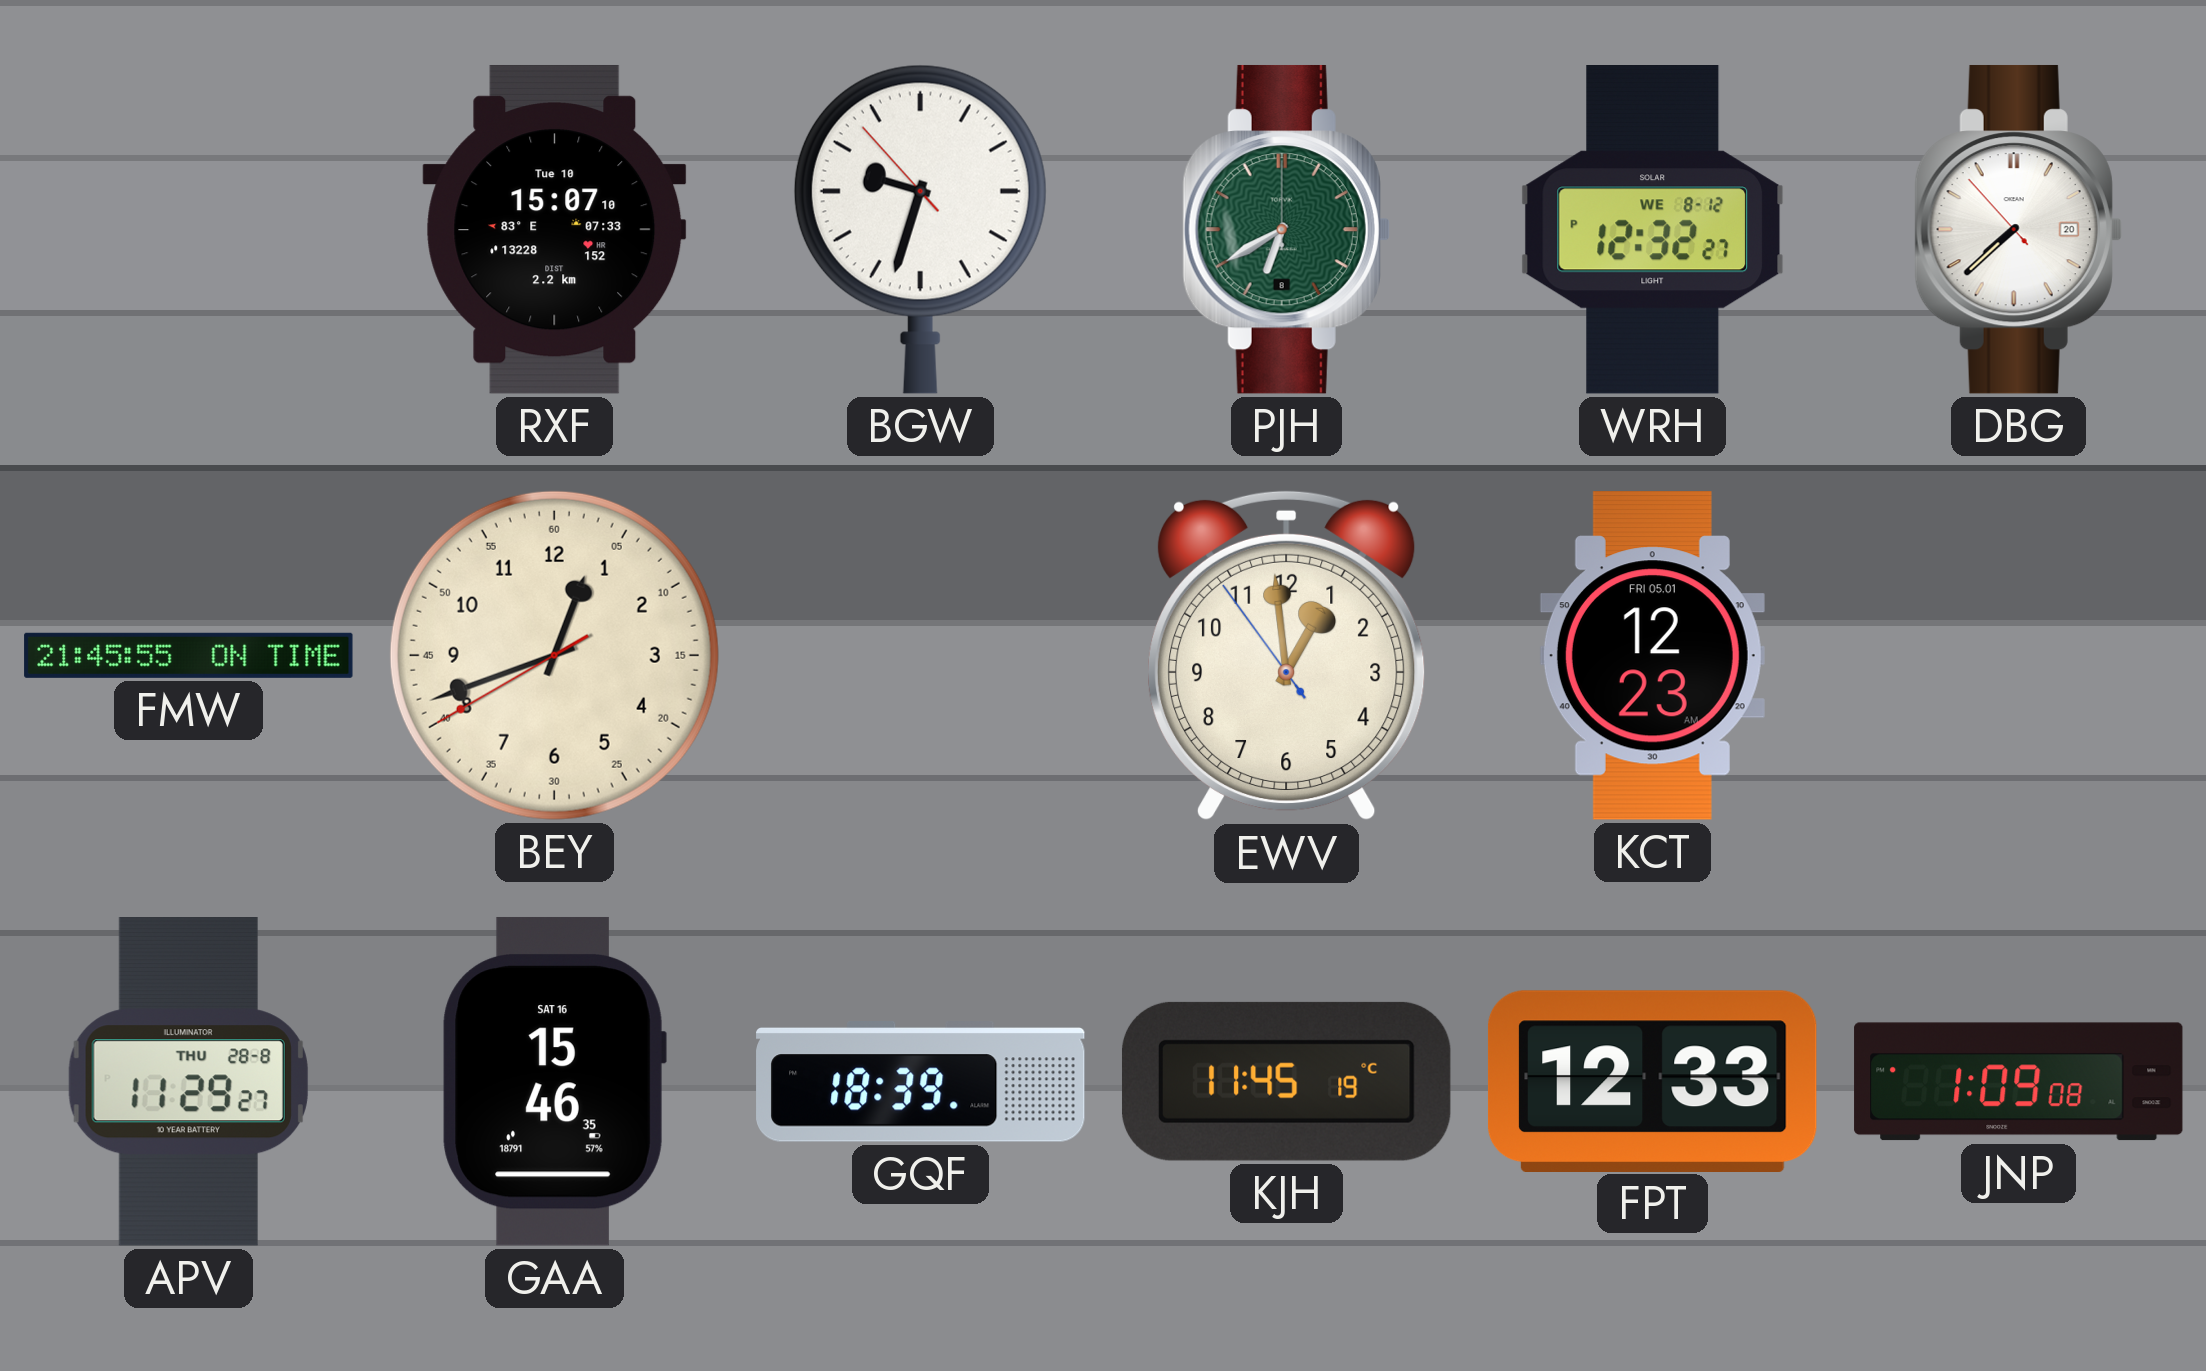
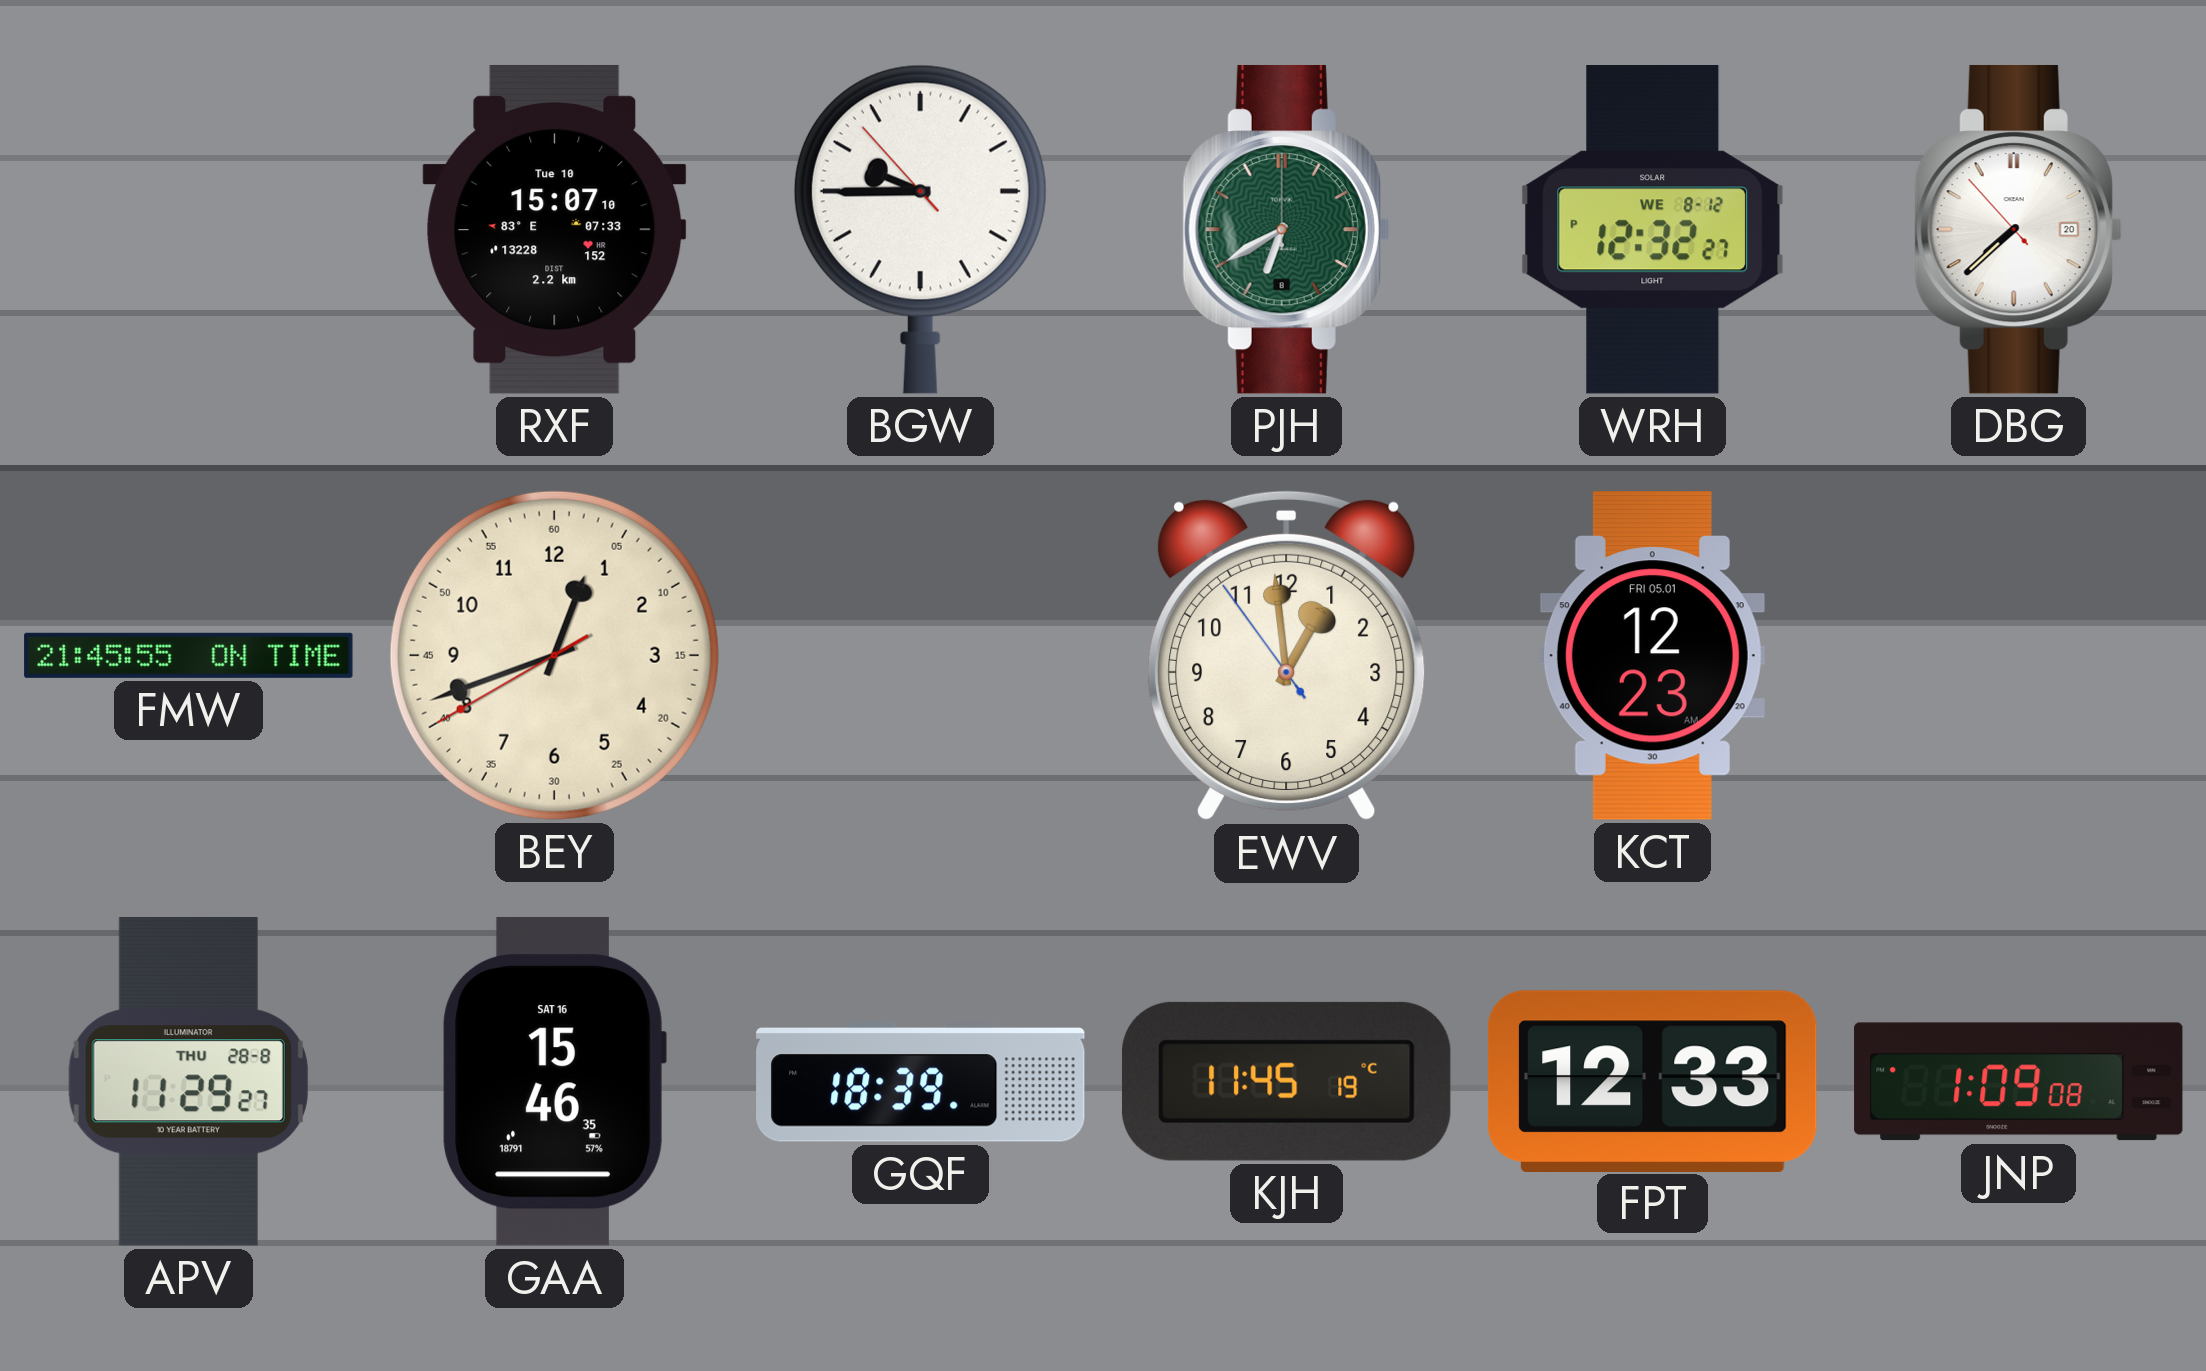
BGW: 9:32 -> 9:44
